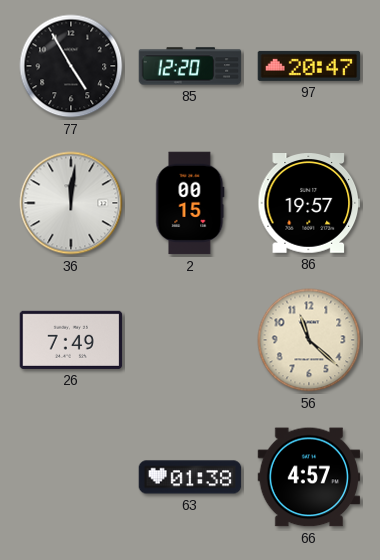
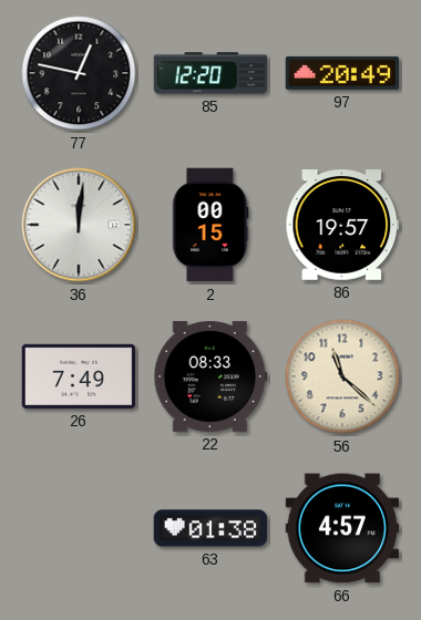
77: 4:55 -> 12:47
97: 20:47 -> 20:49
22: none -> 08:33
